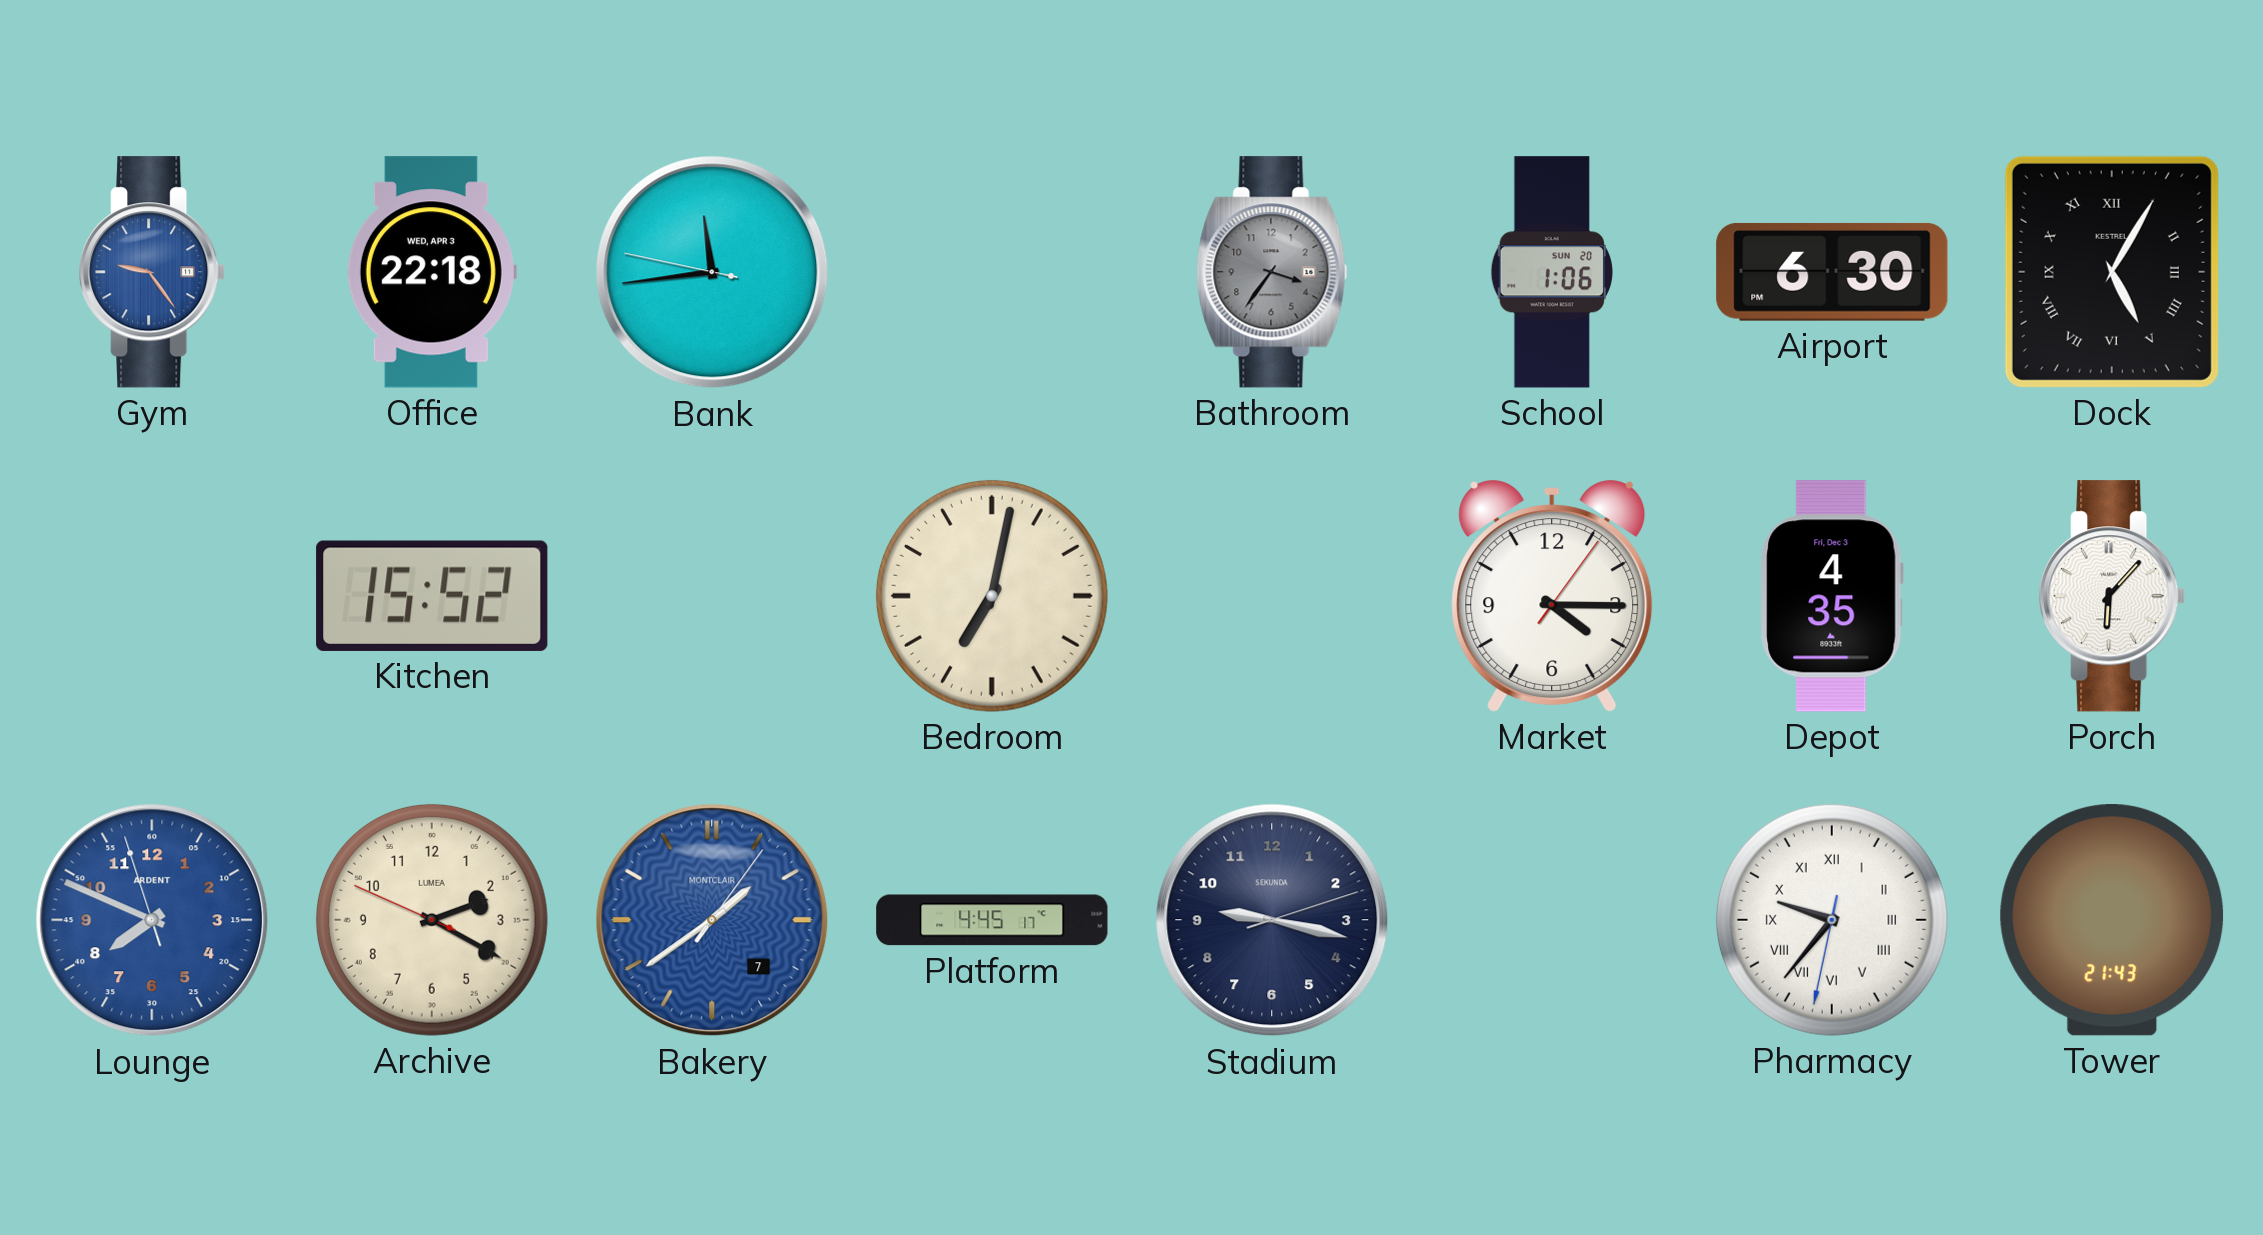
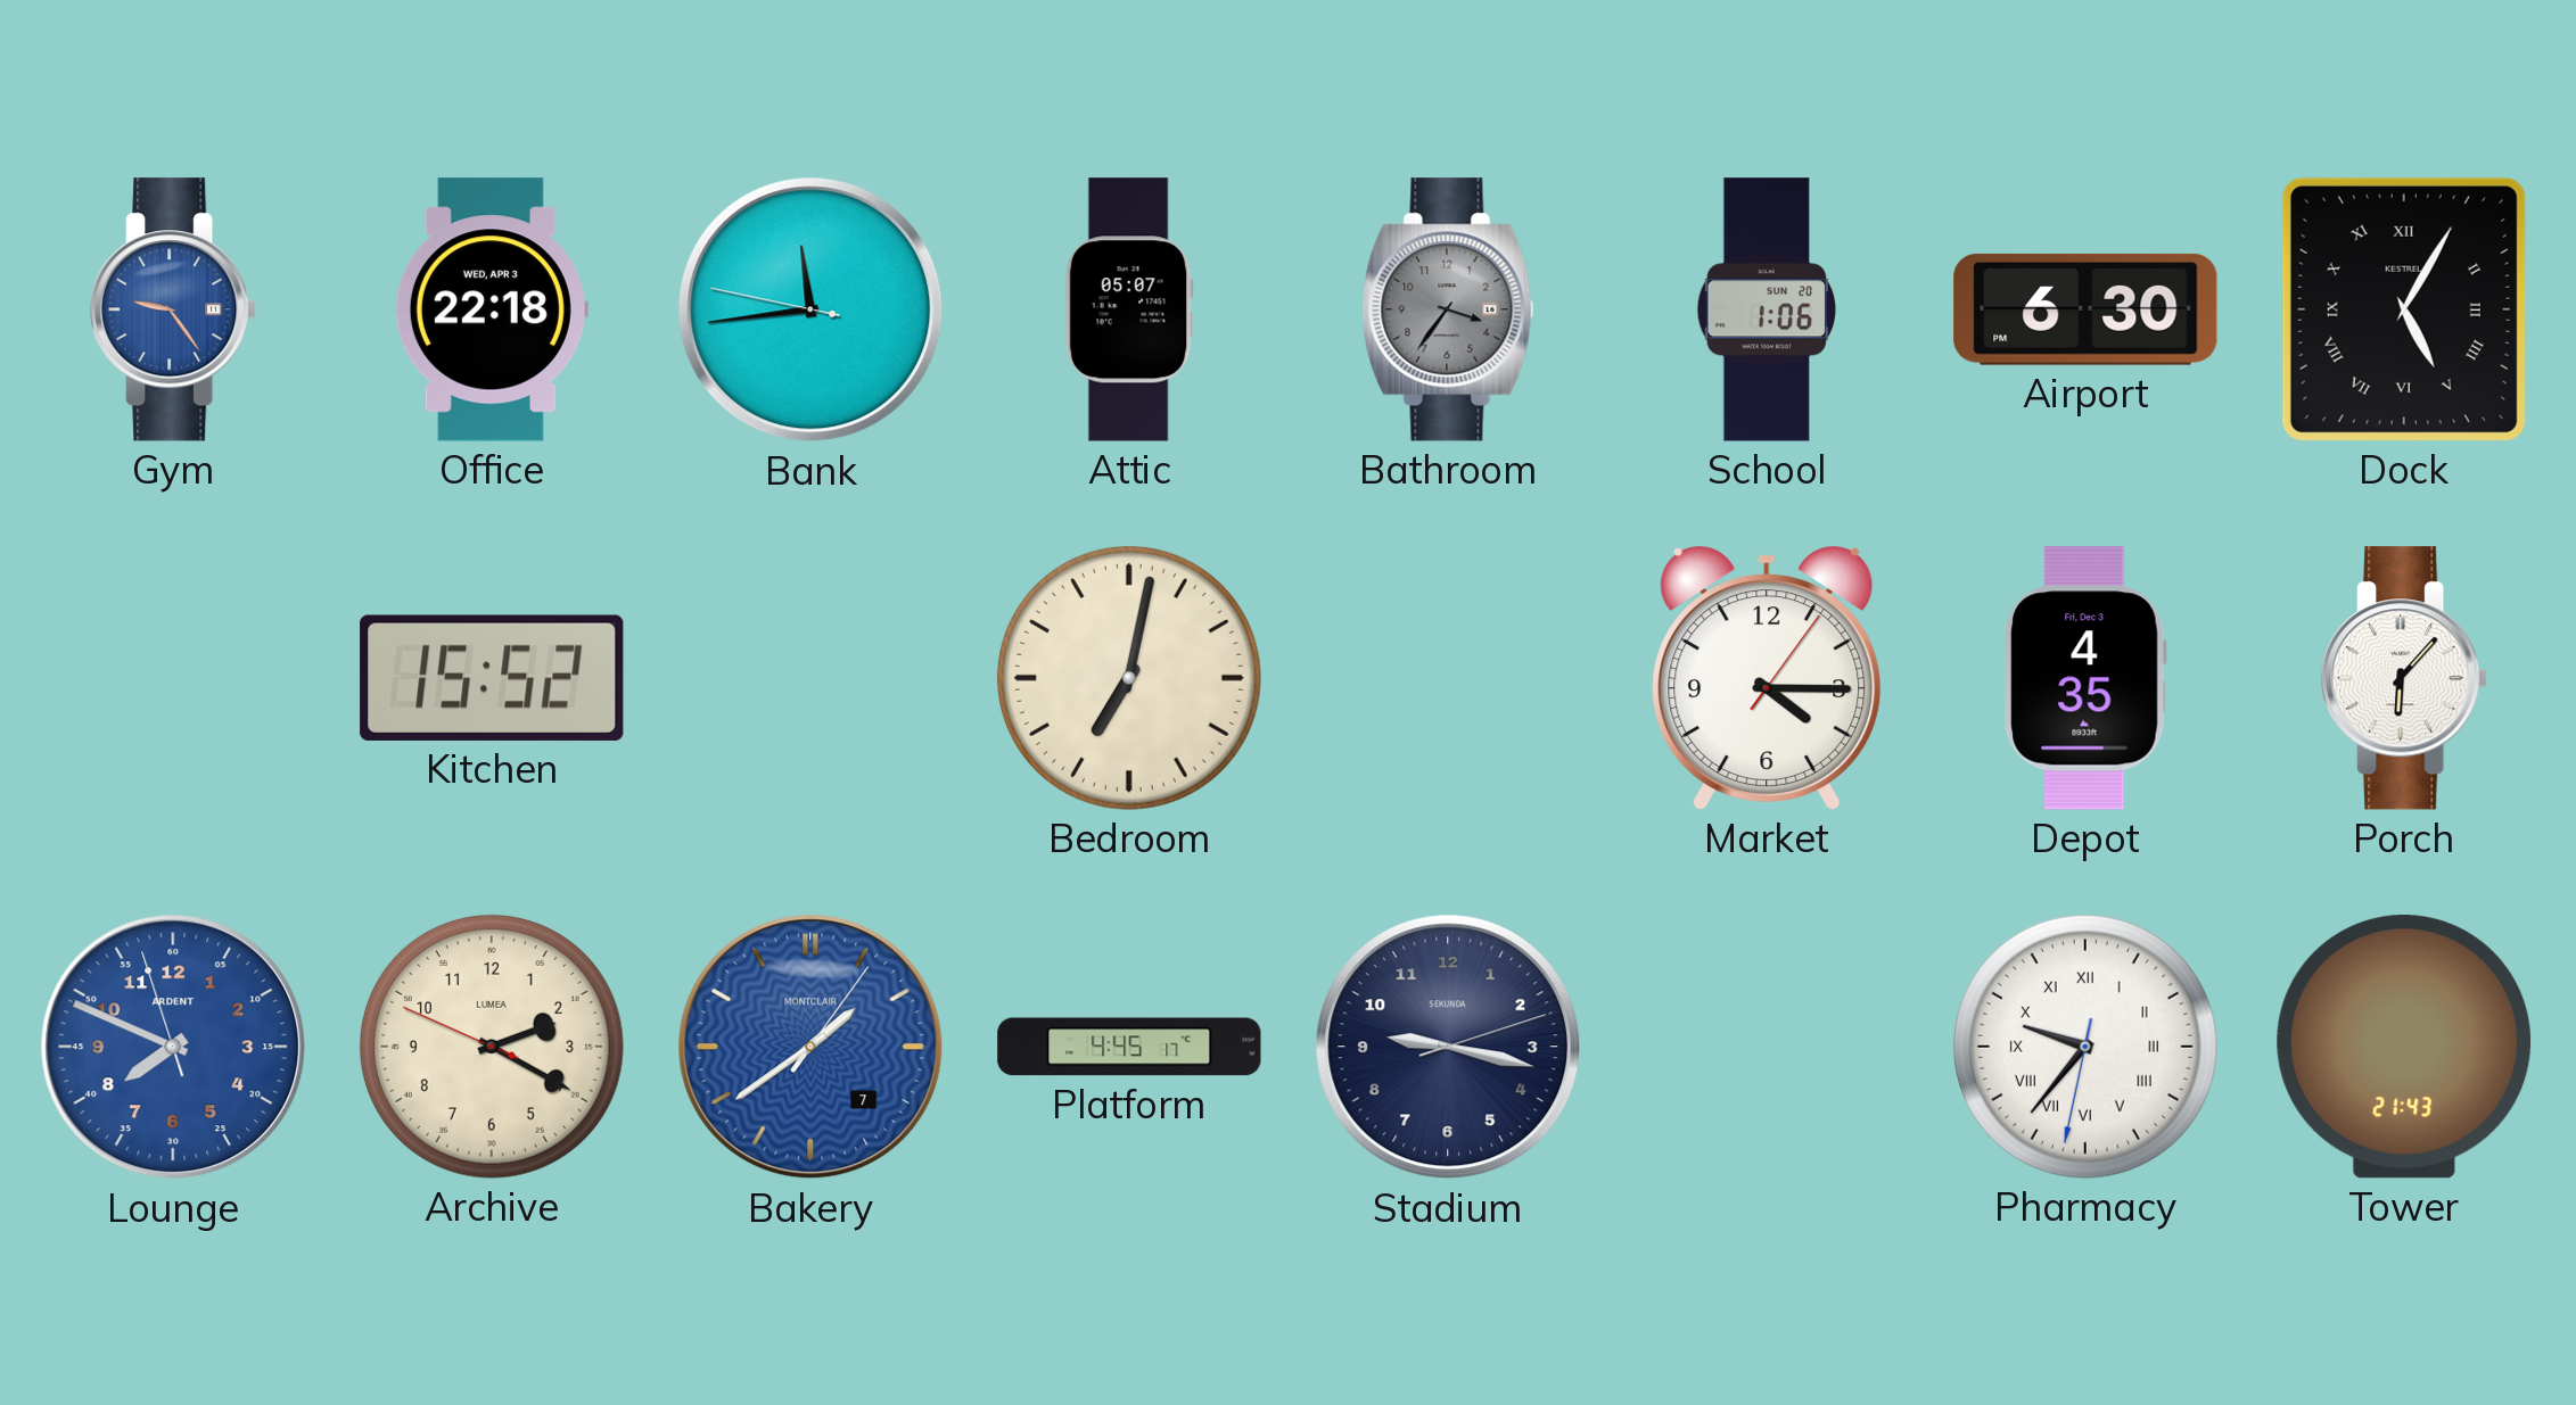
Attic: none -> 05:07
